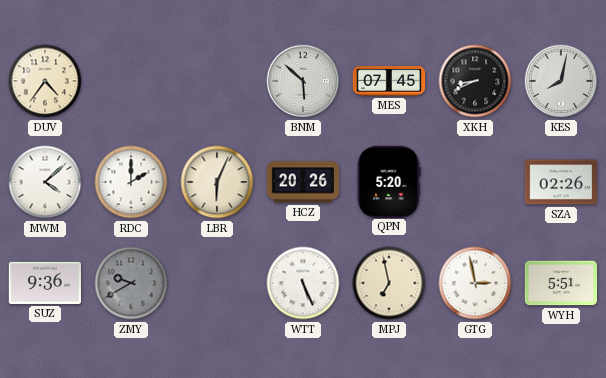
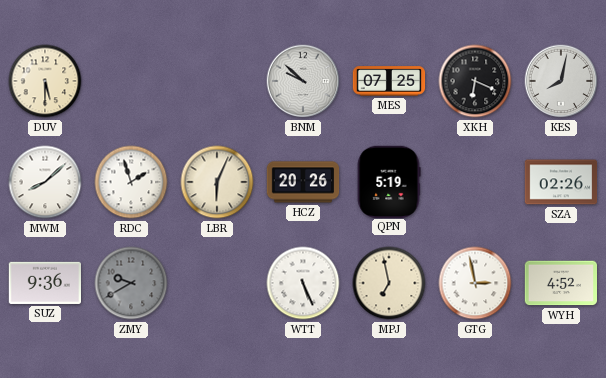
DUV: 4:36 -> 5:30
BNM: 5:52 -> 9:52
MES: 07:45 -> 07:25
XKH: 8:41 -> 6:19
MWM: 4:08 -> 8:08
RDC: 2:00 -> 1:57
QPN: 5:20 -> 5:19
WYH: 5:51 -> 4:52
